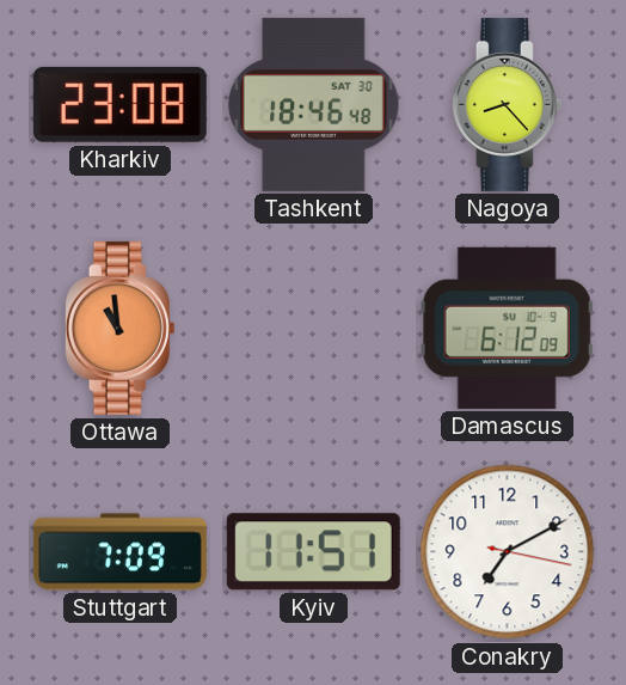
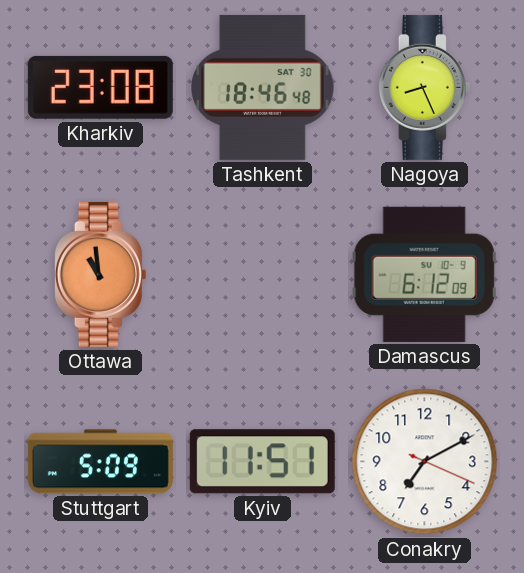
Nagoya: 8:23 -> 8:26
Stuttgart: 7:09 -> 5:09
Conakry: 7:10:17 -> 7:10:19
